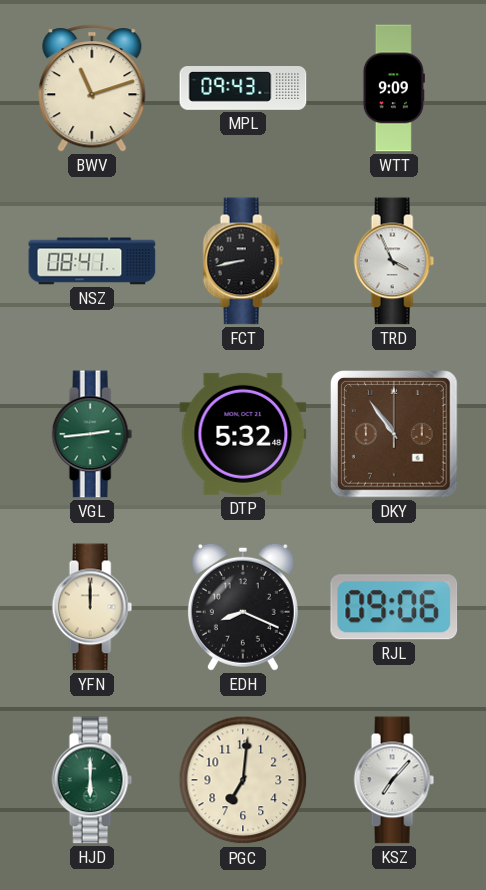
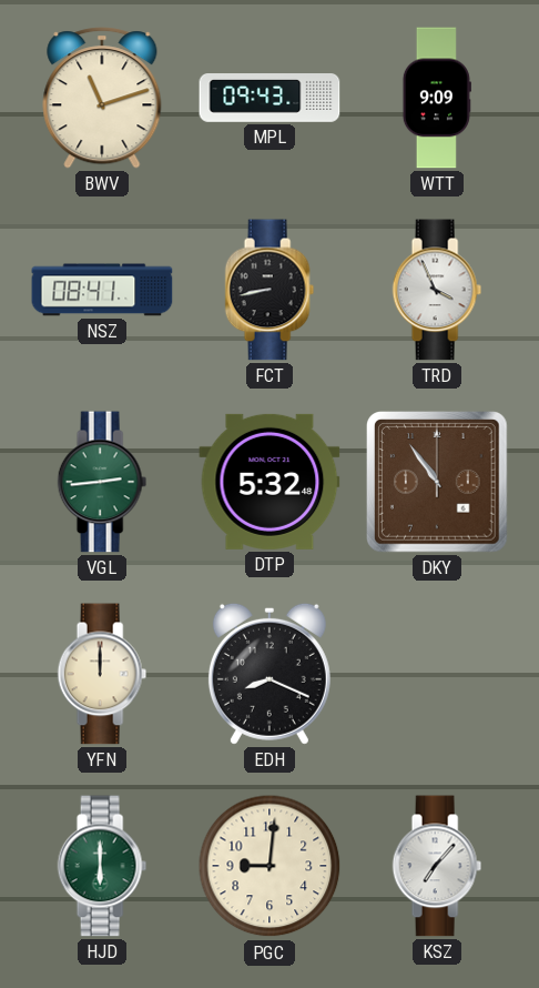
RJL: 09:06 -> none
PGC: 7:01 -> 9:01
